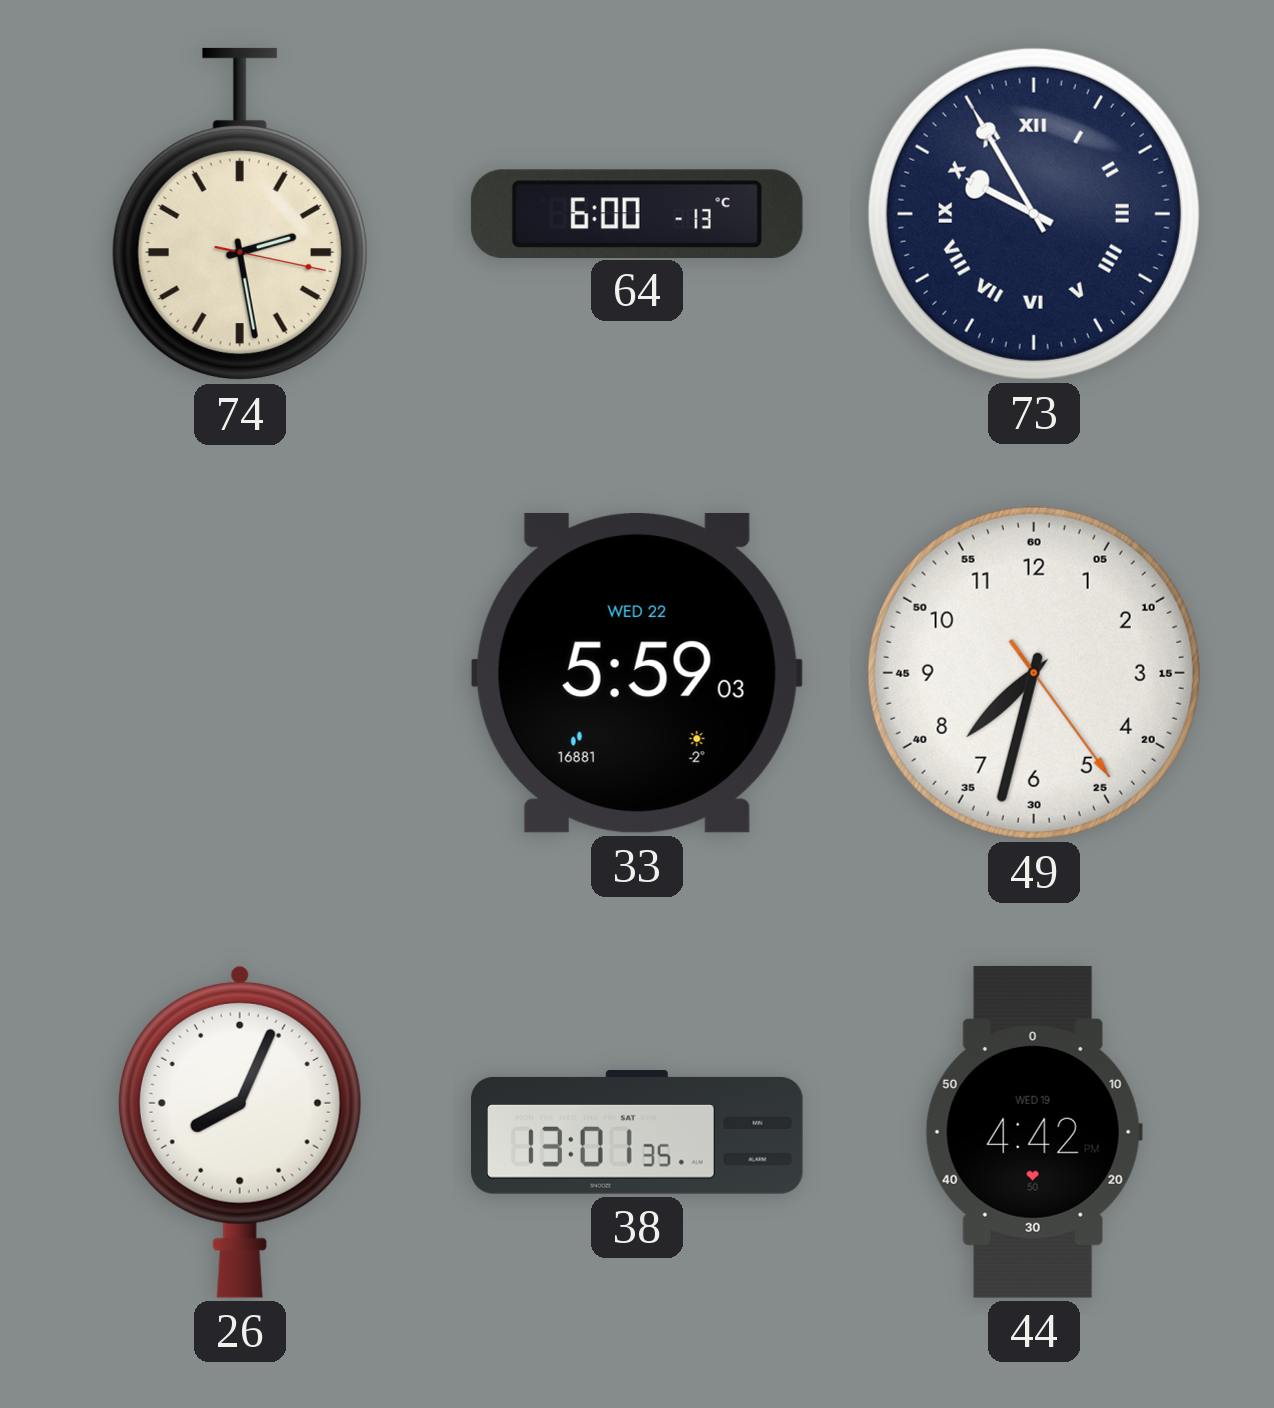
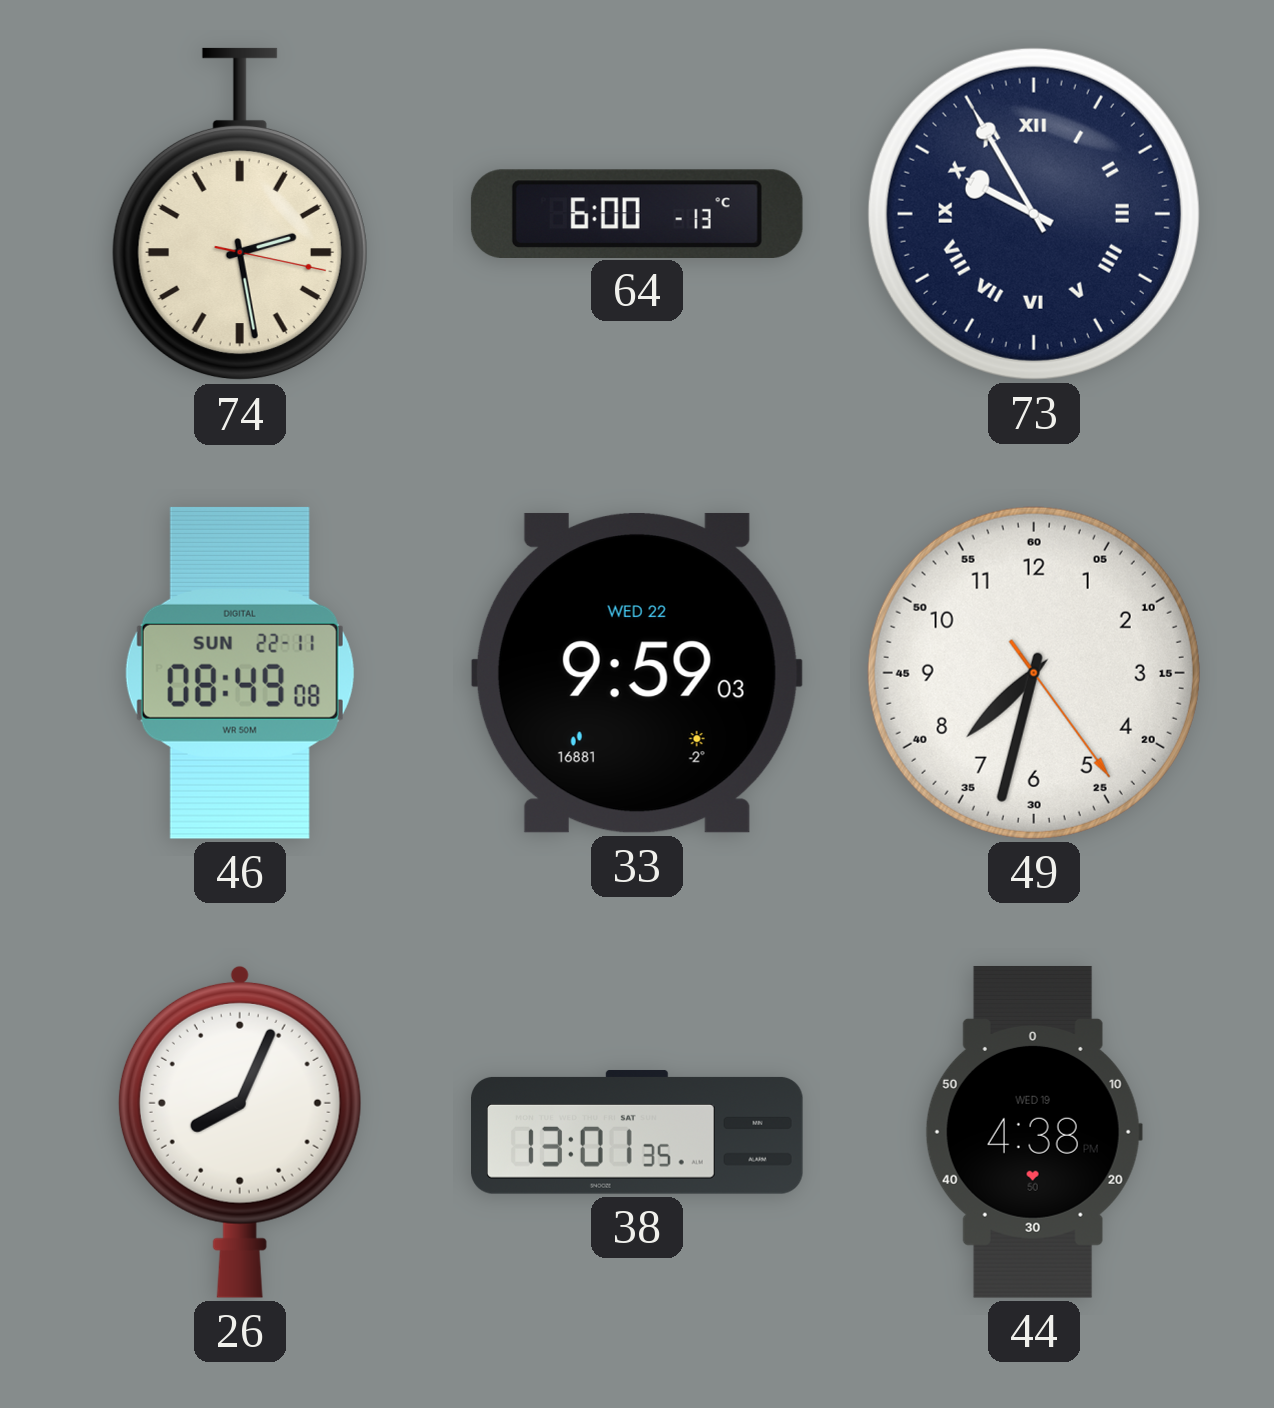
46: none -> 08:49
33: 5:59 -> 9:59
44: 4:42 -> 4:38
